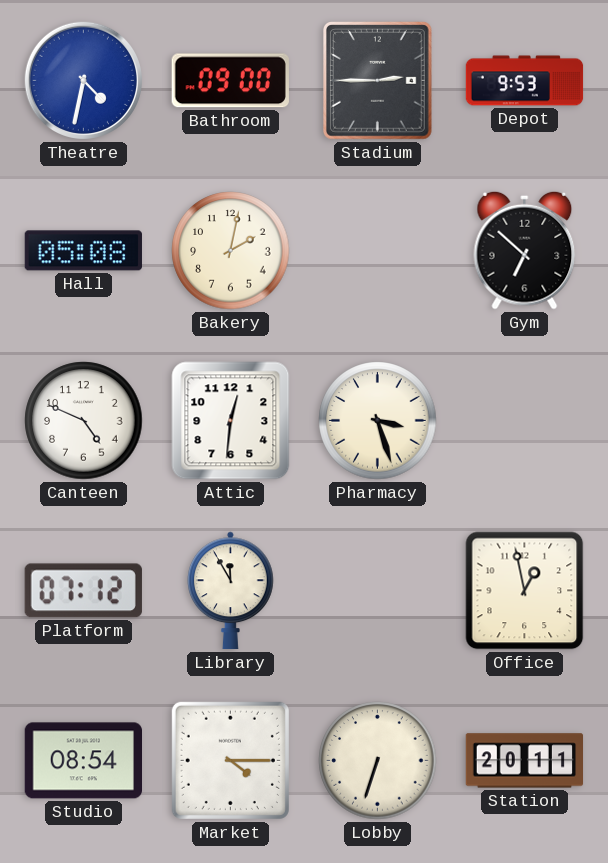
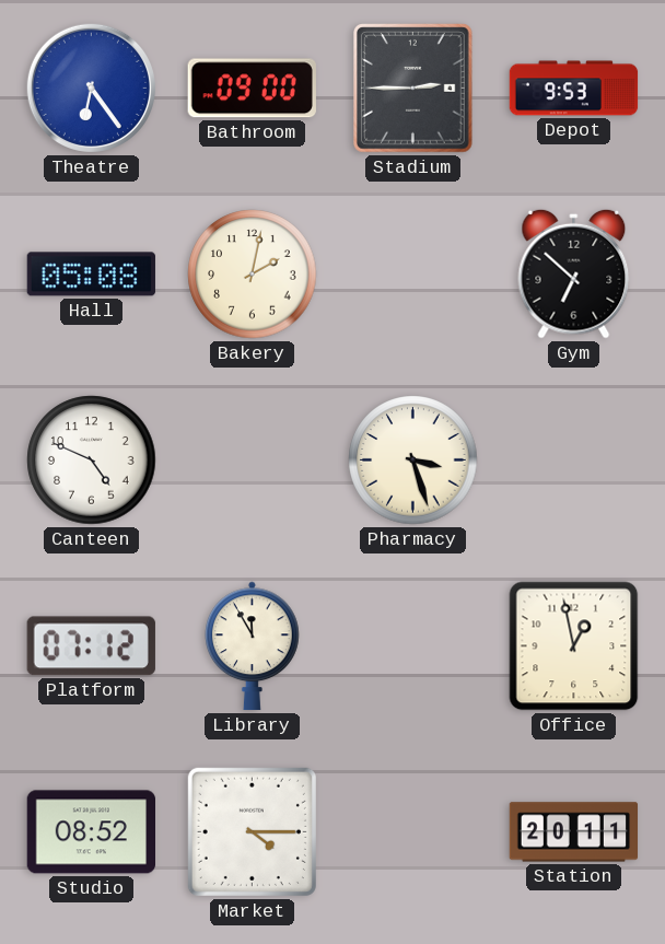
Theatre: 4:32 -> 6:24
Attic: 12:31 -> none
Studio: 08:54 -> 08:52
Lobby: 6:33 -> none
